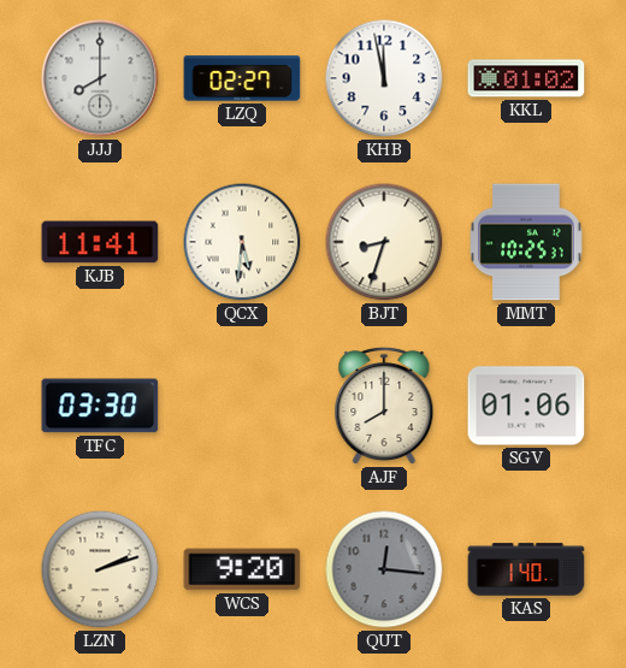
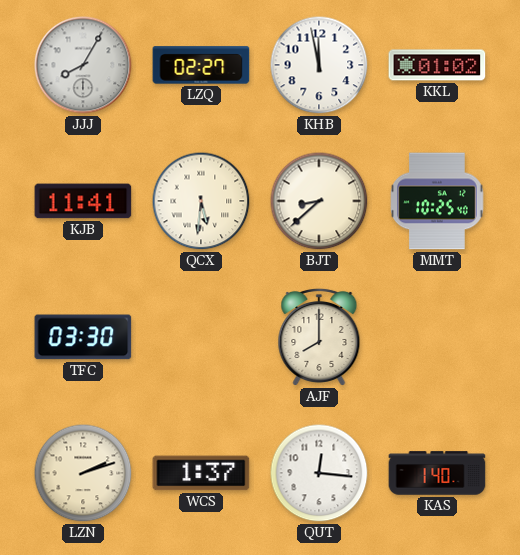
JJJ: 8:00 -> 8:05
BJT: 8:33 -> 8:38
MMT: 10:25:37 -> 10:25:40
SGV: 01:06 -> none
WCS: 9:20 -> 1:37
QUT dial: grey -> white
